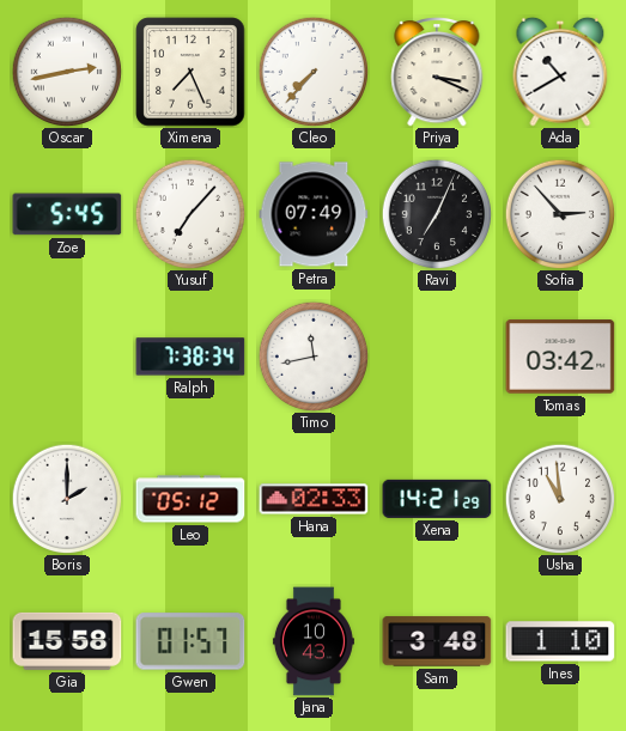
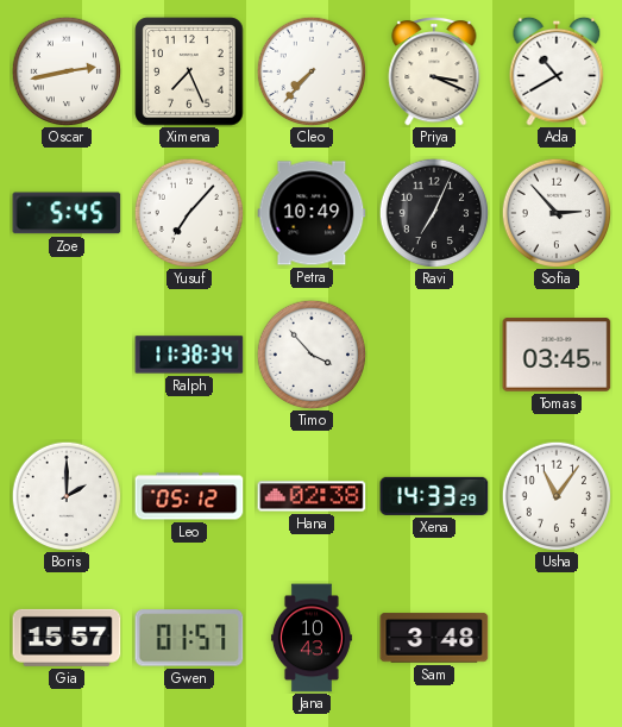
Petra: 07:49 -> 10:49
Ralph: 7:38 -> 11:38
Timo: 11:43 -> 3:53
Tomas: 03:42 -> 03:45
Hana: 02:33 -> 02:38
Xena: 14:21 -> 14:33
Usha: 10:59 -> 11:06
Gia: 15:58 -> 15:57
Ines: 1:10 -> none
